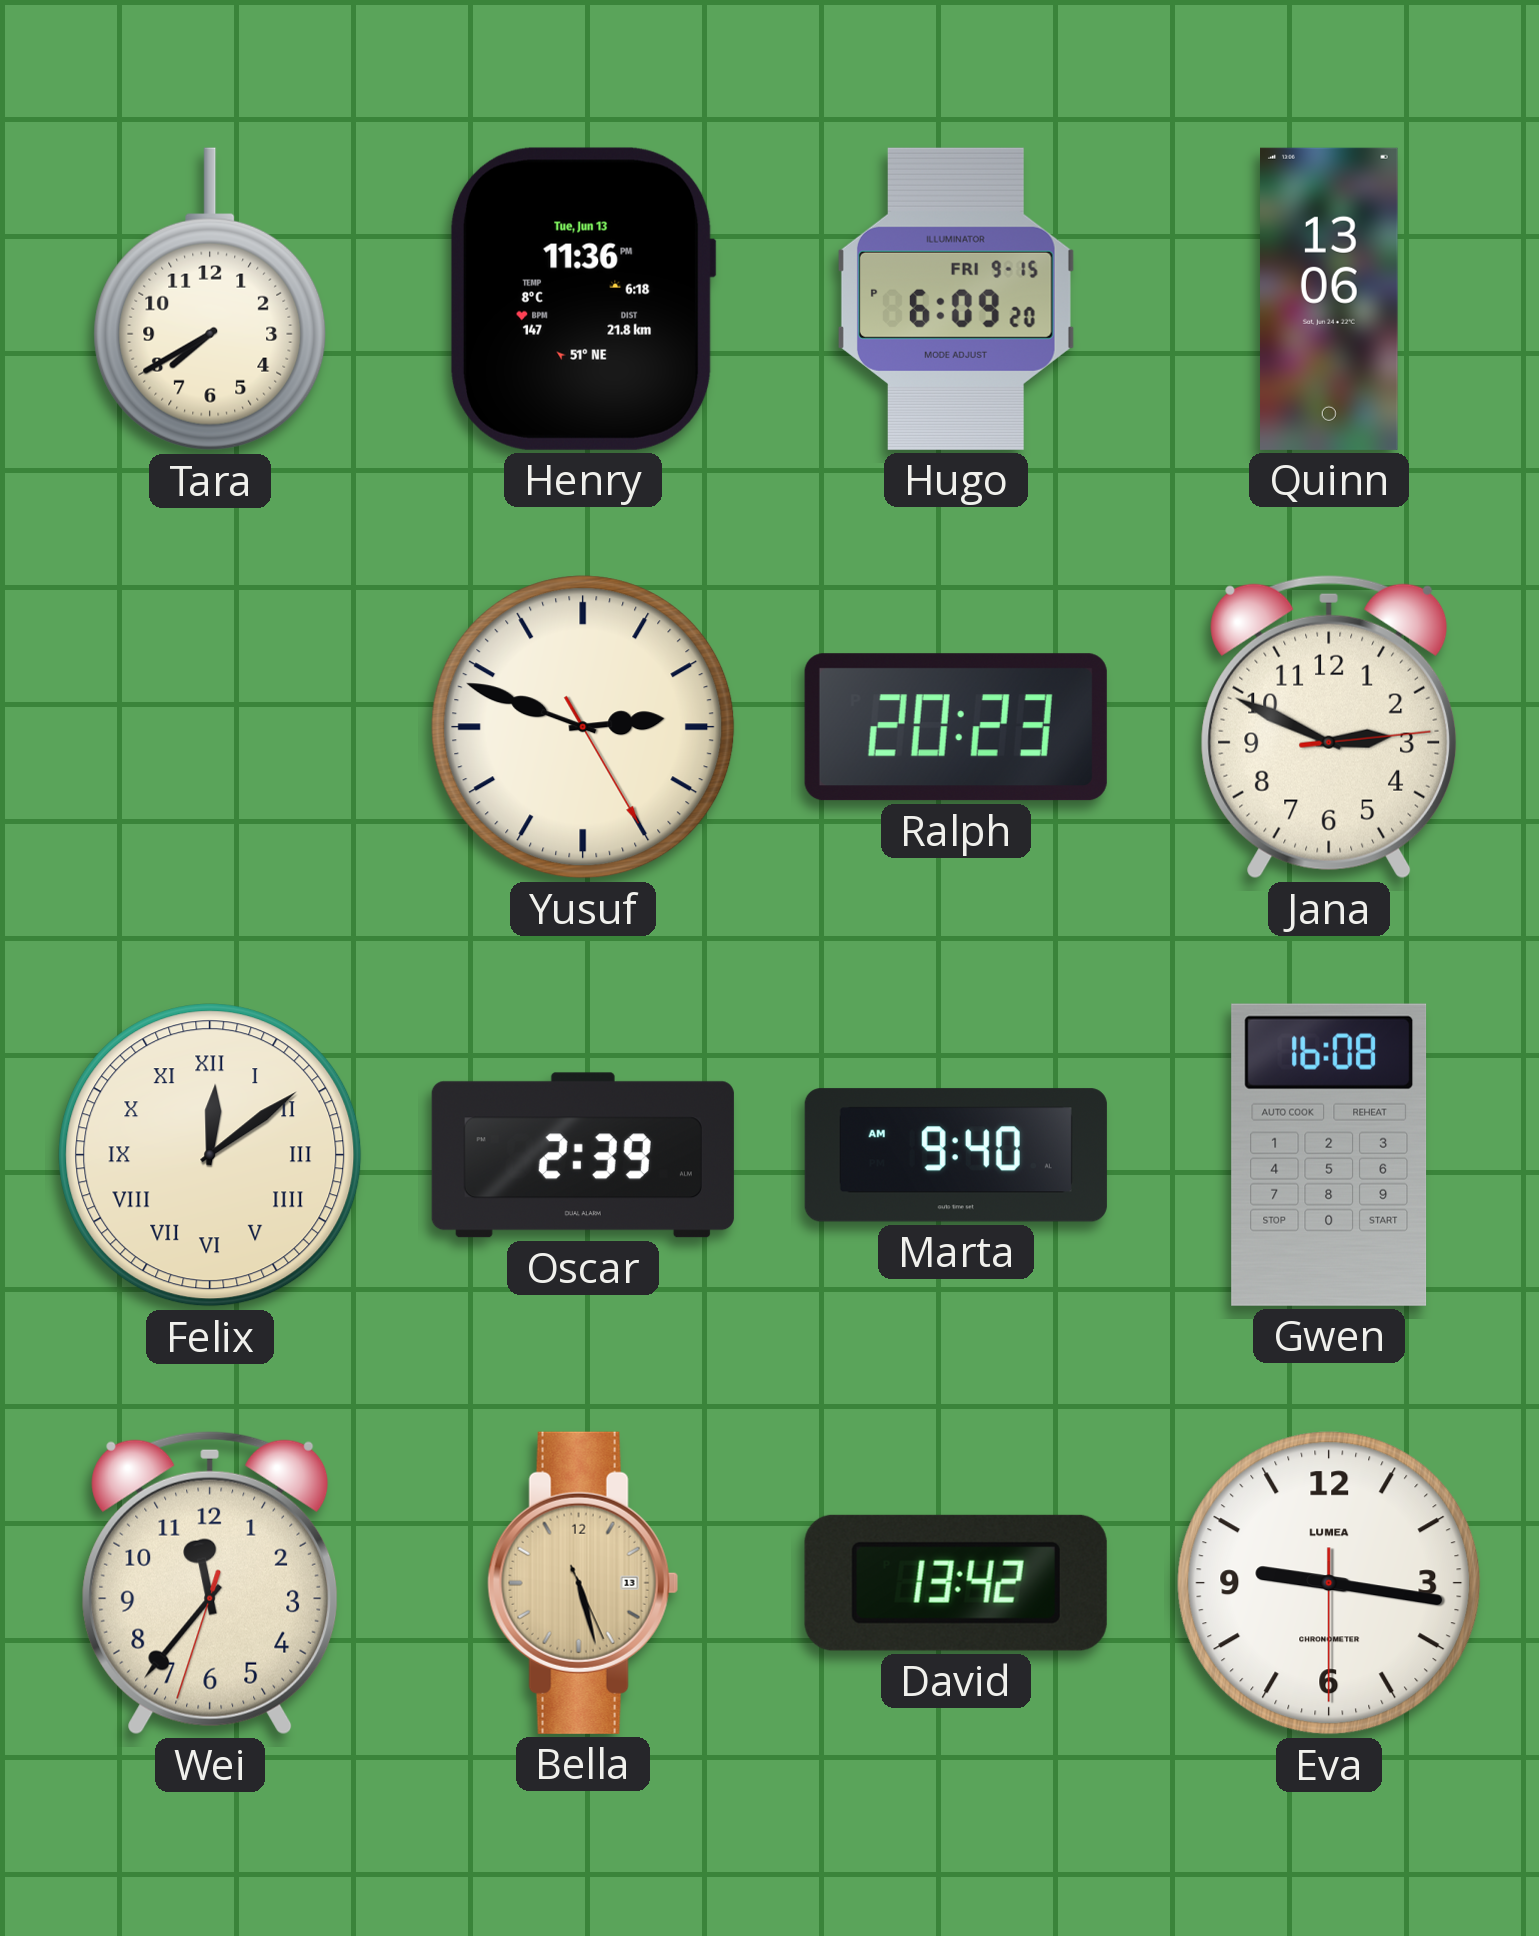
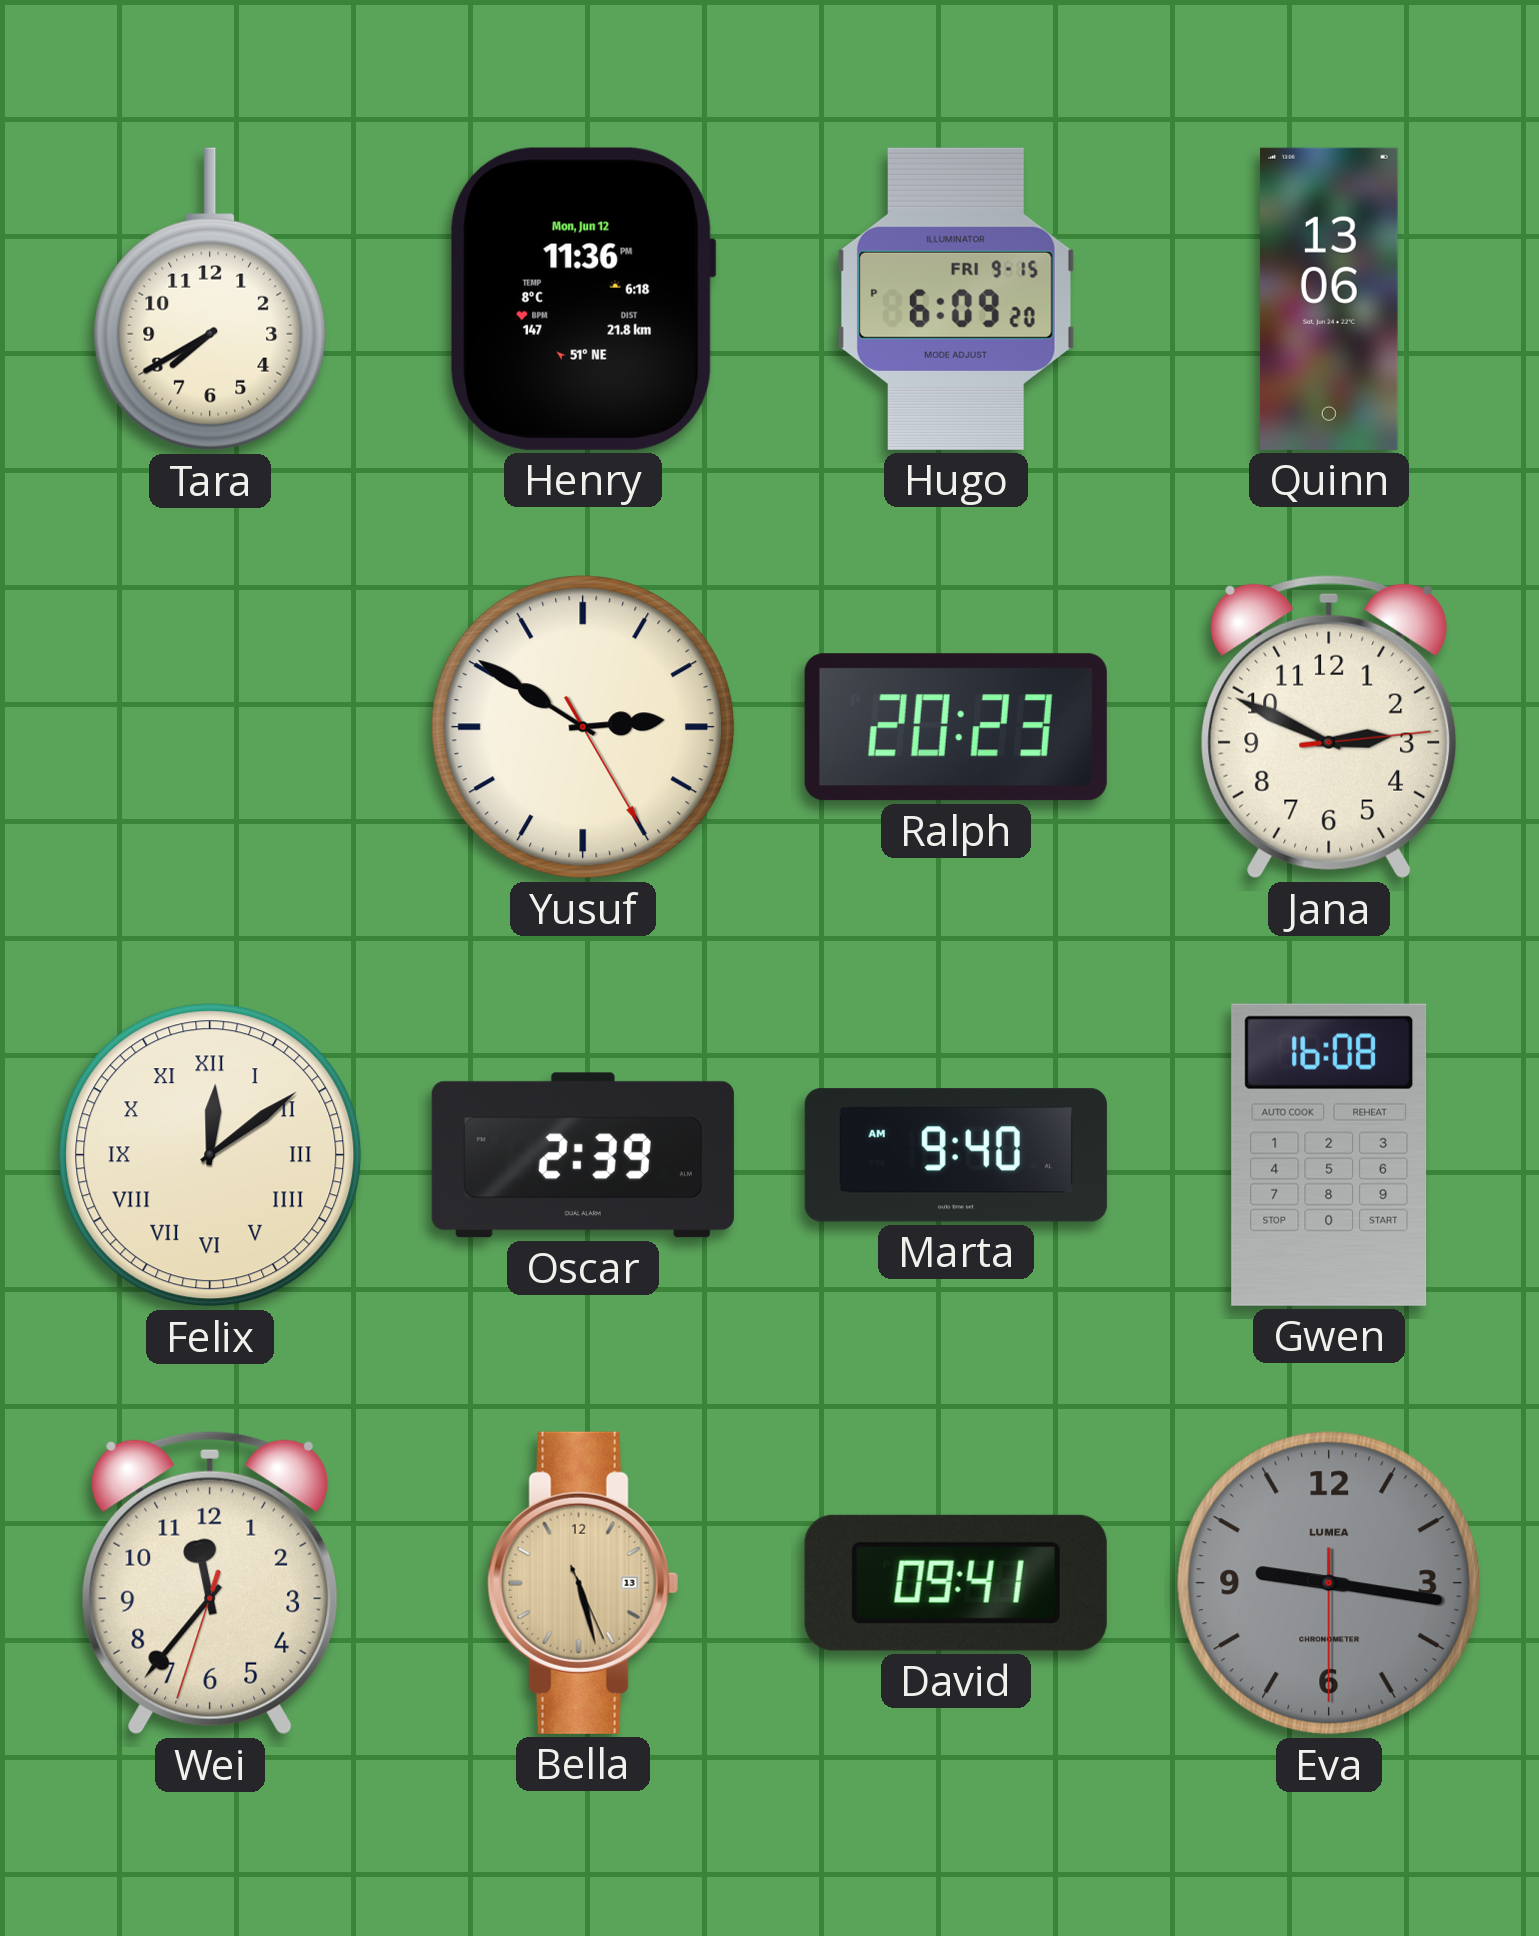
Henry date: Tue, Jun 13 -> Mon, Jun 12
Yusuf: 2:48 -> 2:50
David: 13:42 -> 09:41
Eva dial: white -> grey
